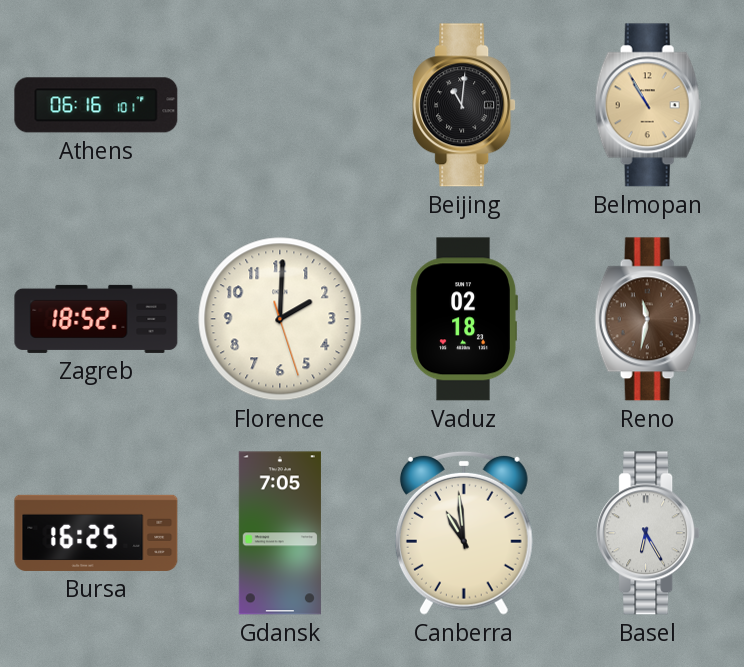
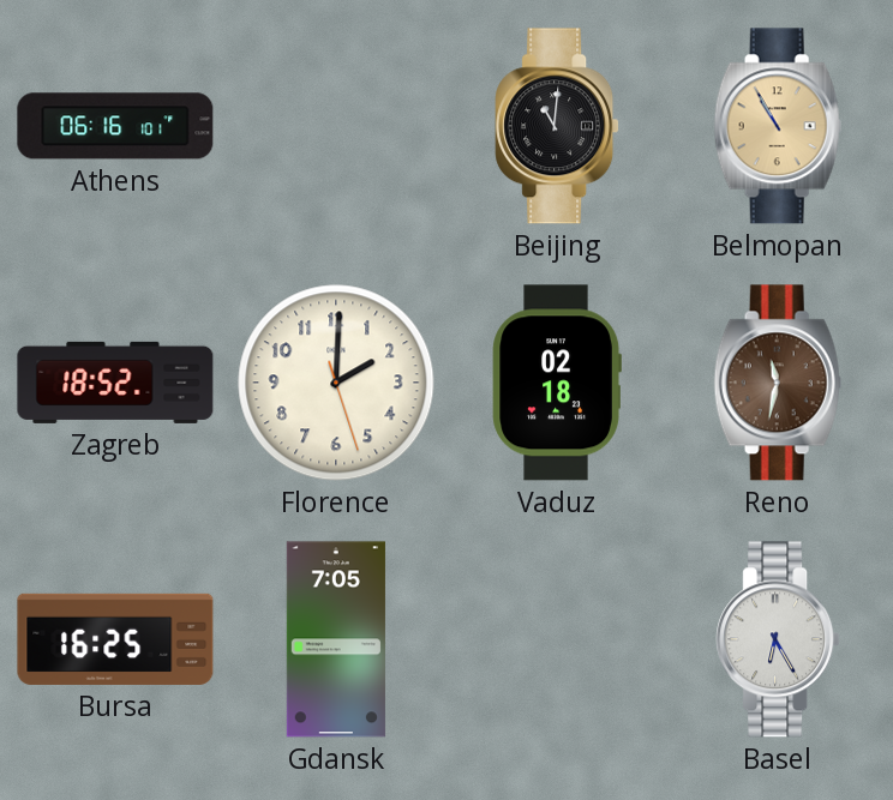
Canberra: 10:59 -> none
